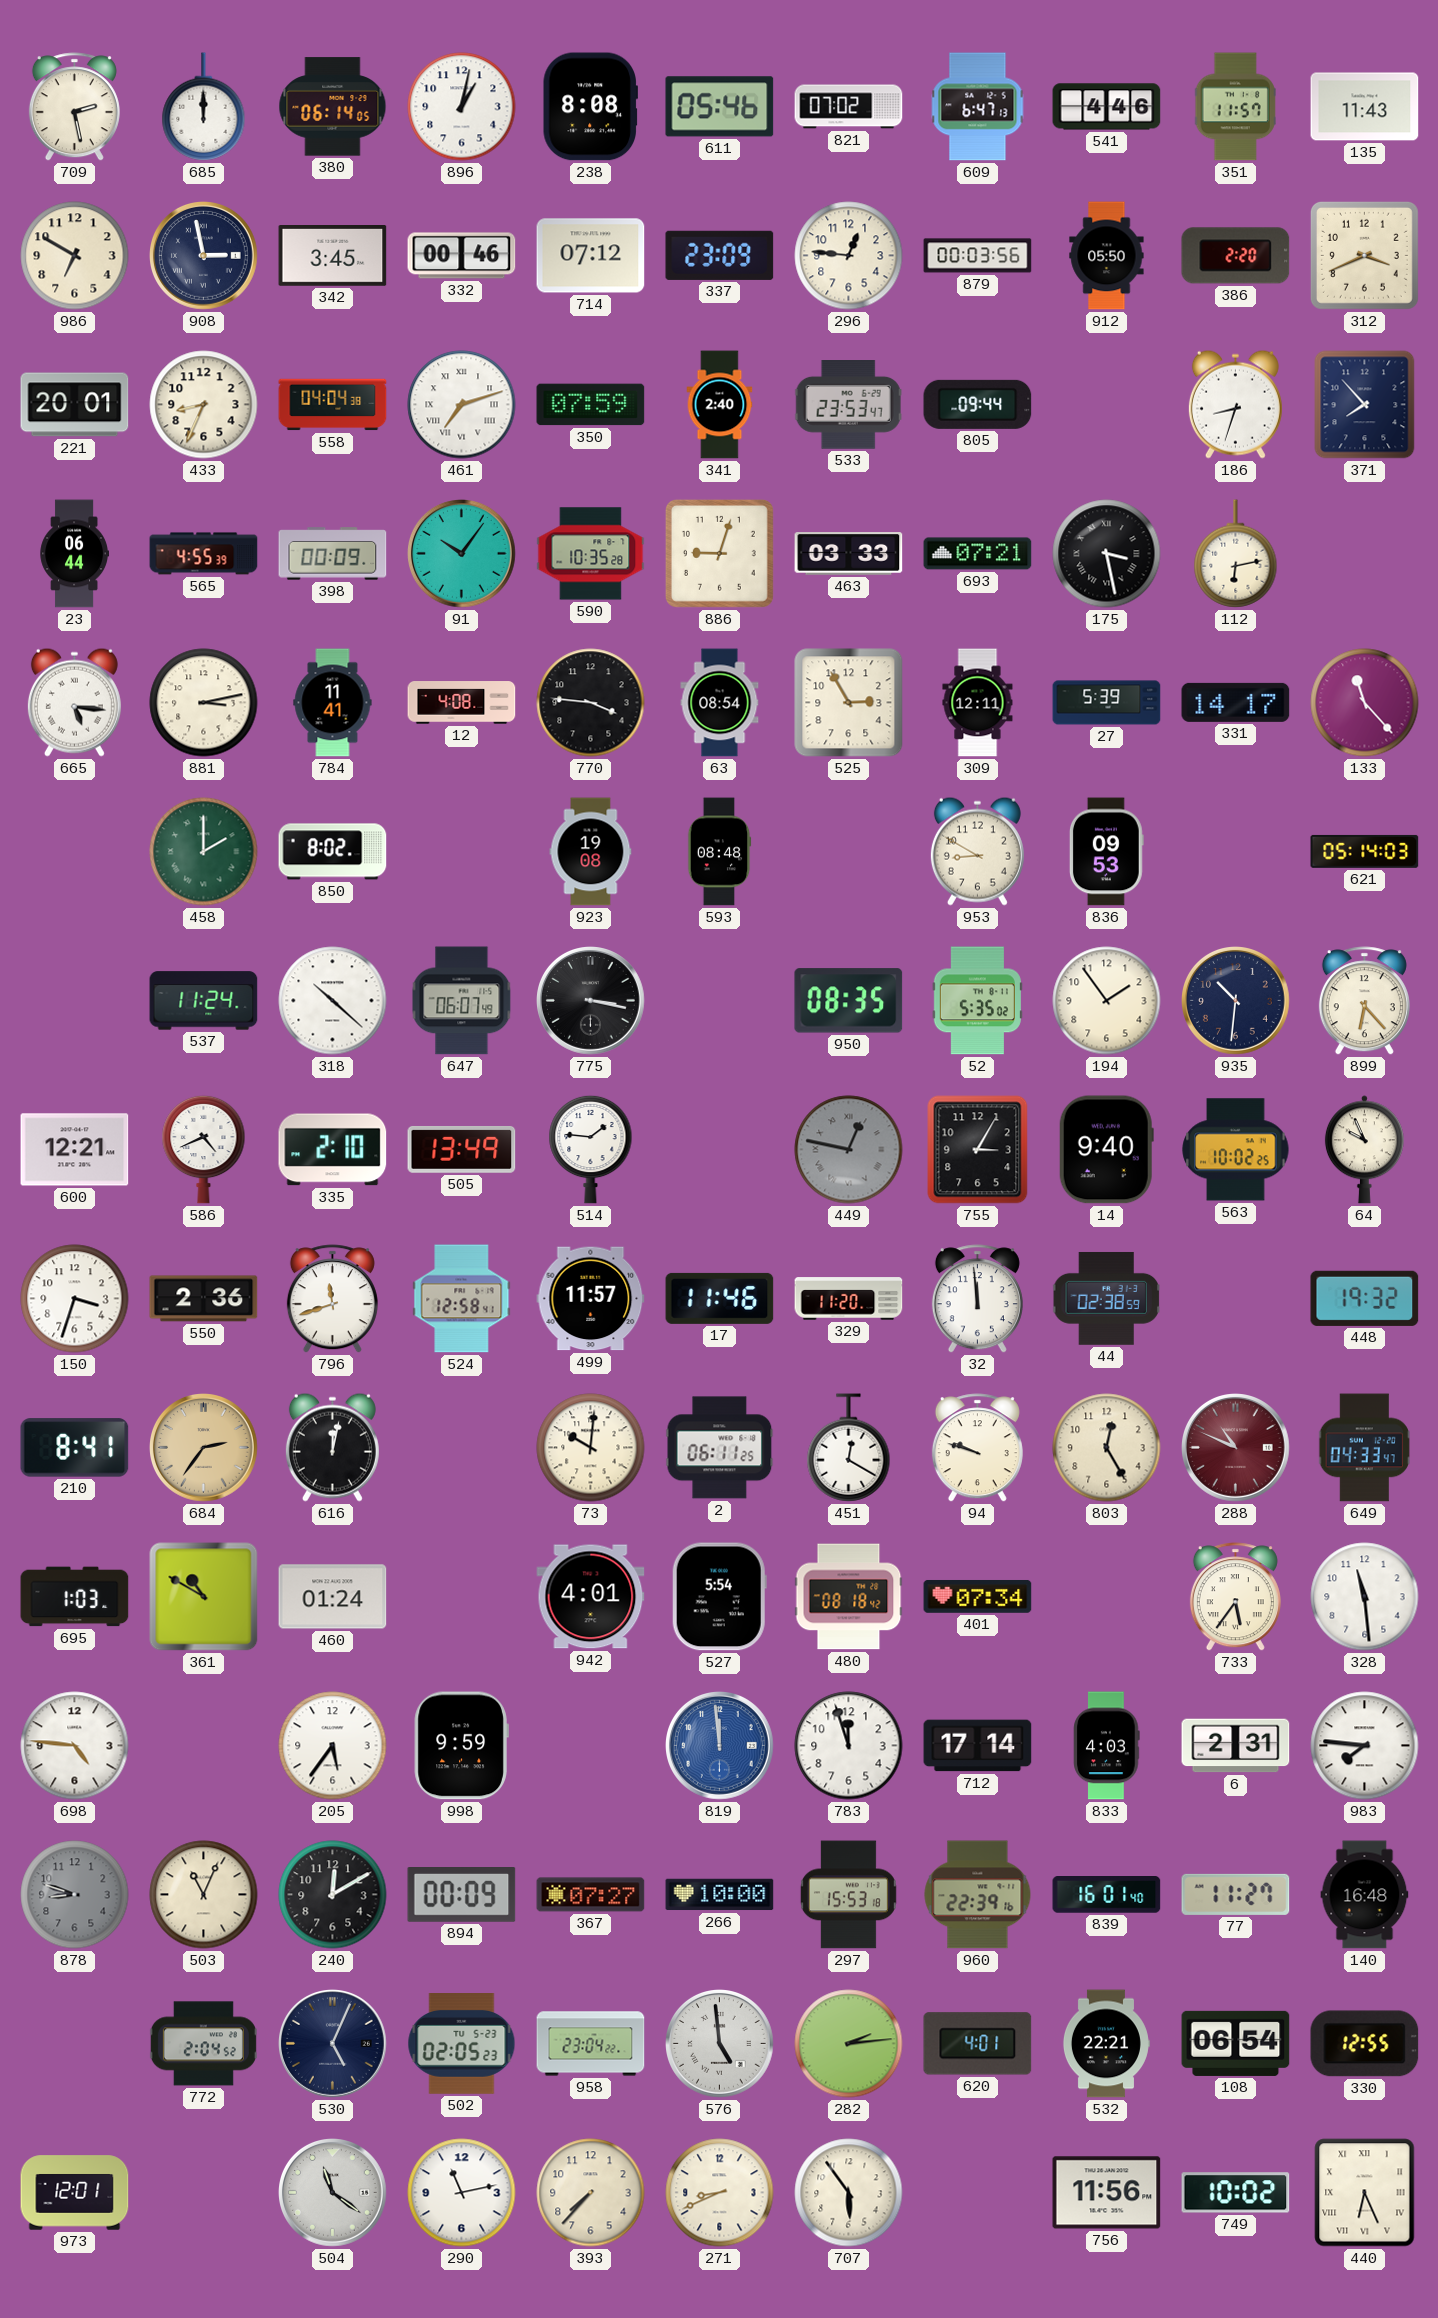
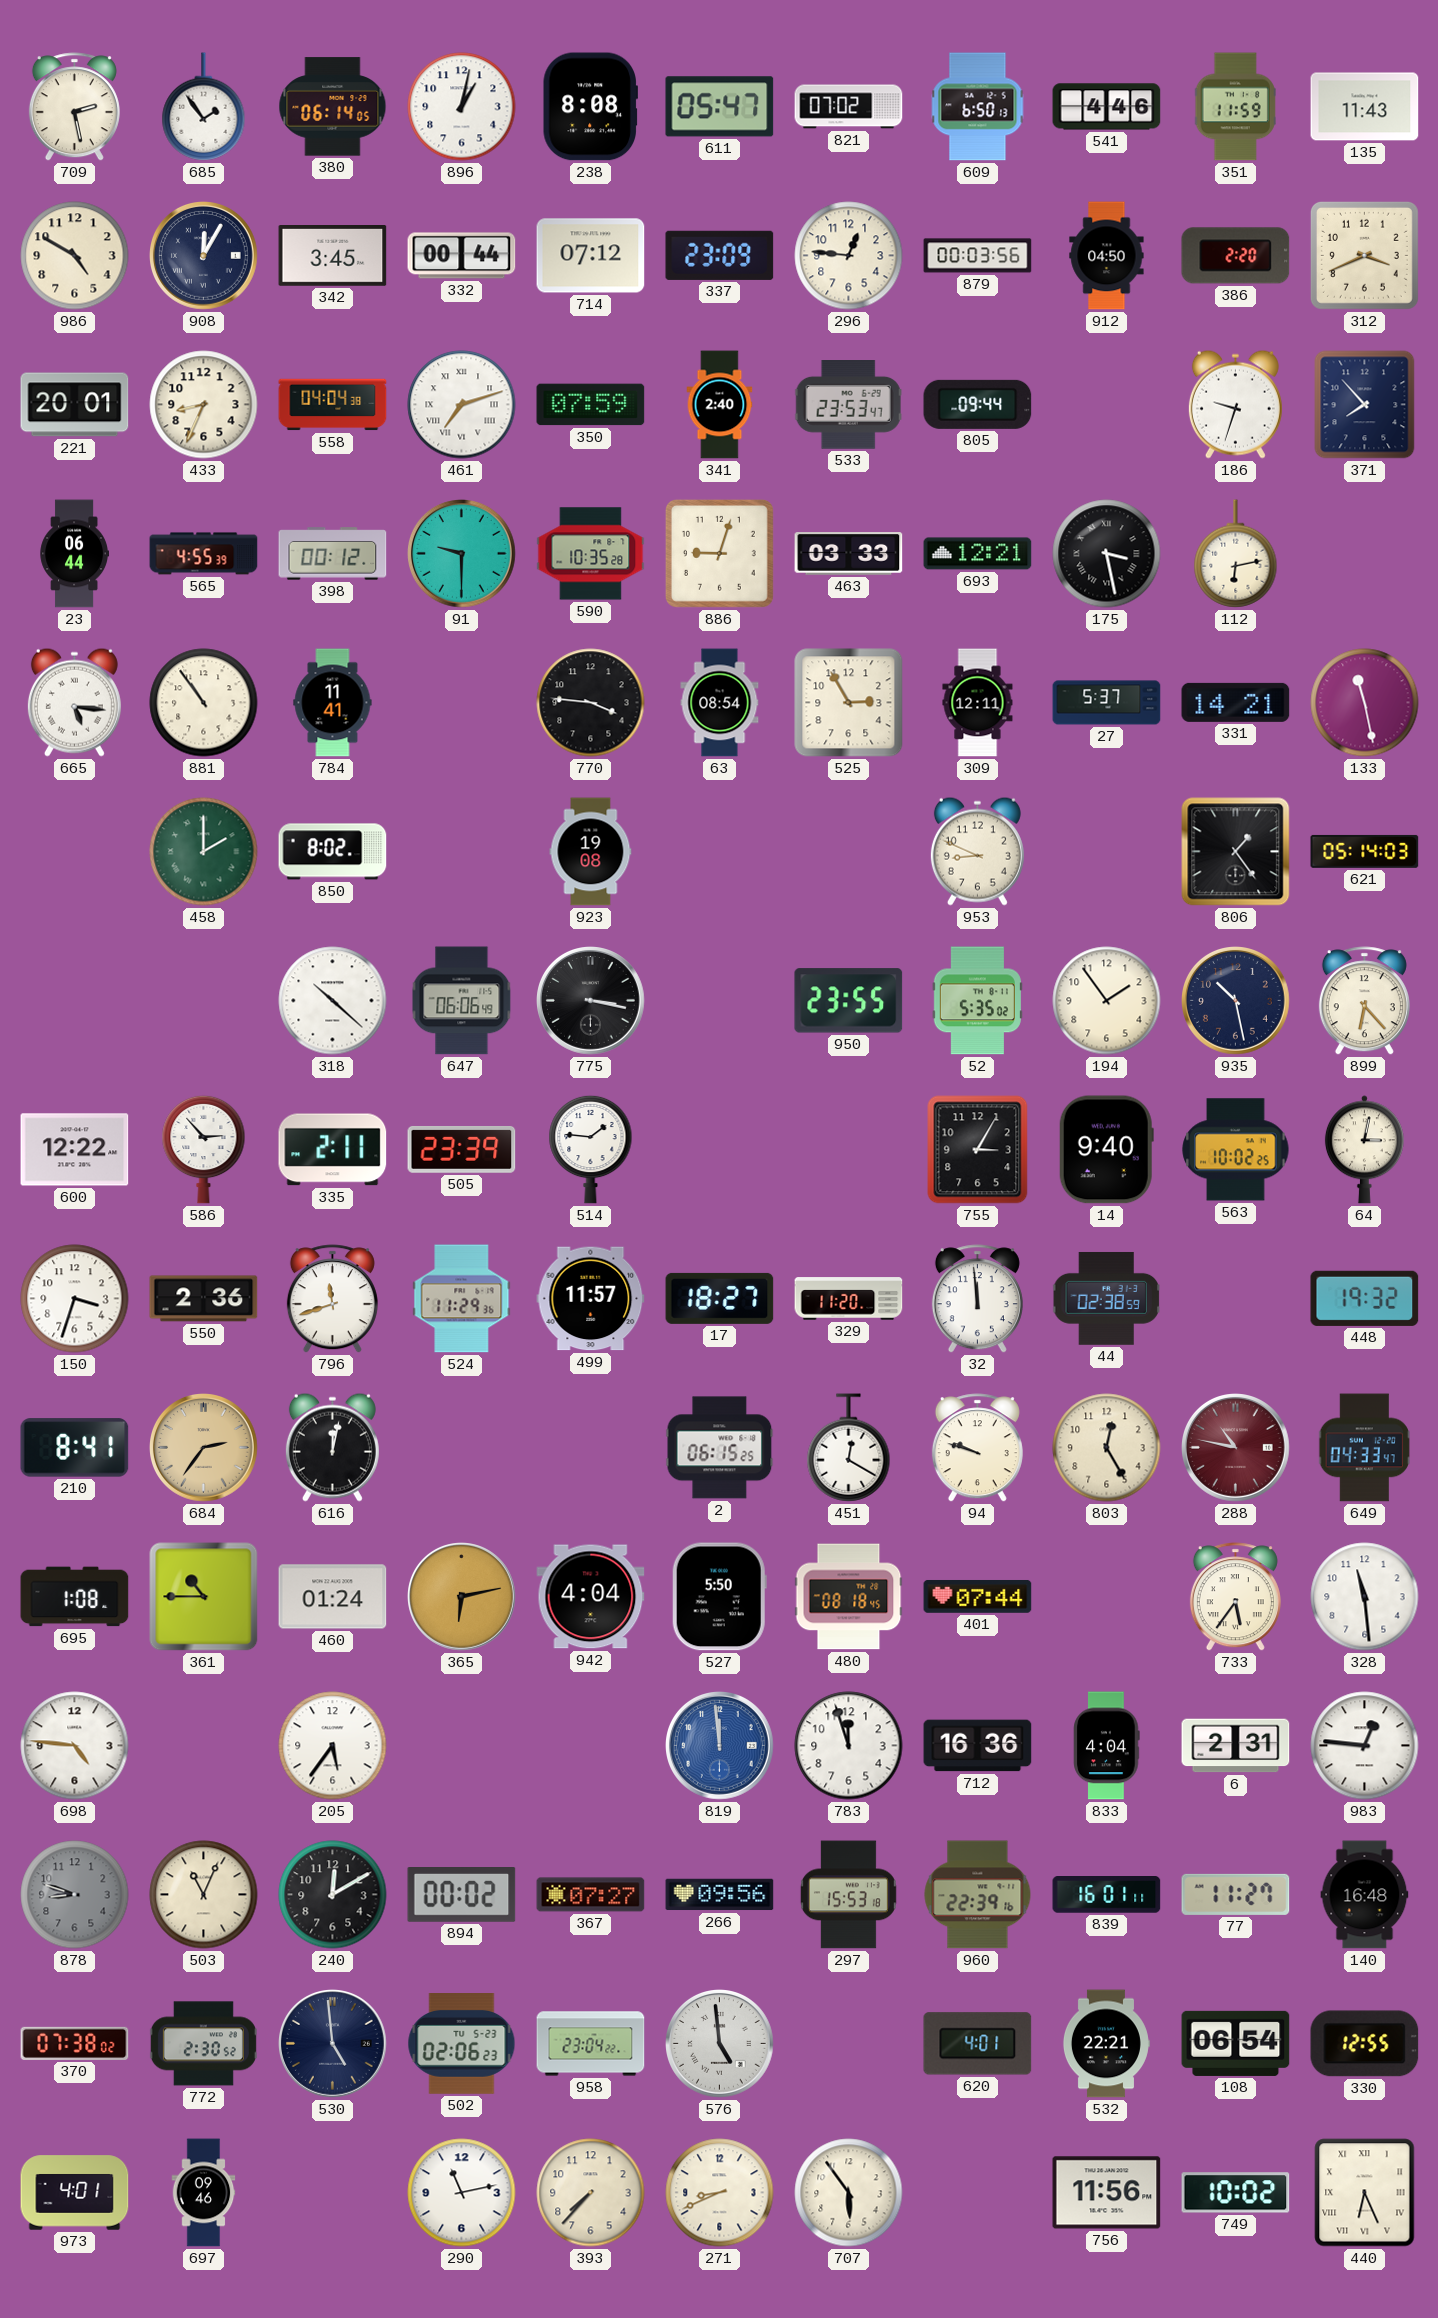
685: 12:00 -> 1:54
611: 05:46 -> 05:47
609: 6:47 -> 6:50
351: 11:57 -> 11:59
986: 6:50 -> 4:50
908: 2:58 -> 12:05
332: 00:46 -> 00:44
912: 05:50 -> 04:50
186: 8:33 -> 9:33
398: 00:09 -> 00:12
91: 10:06 -> 9:30
693: 07:21 -> 12:21
881: 3:13 -> 10:54
12: 4:08 -> none
27: 5:39 -> 5:37
331: 14:17 -> 14:21
133: 11:23 -> 11:28
593: 08:48 -> none
953: 8:50 -> 8:49
836: 09:53 -> none
806: none -> 1:24
537: 11:24 -> none
647: 06:07 -> 06:06
950: 08:35 -> 23:55
935: 10:31 -> 10:28
600: 12:21 -> 12:22
586: 4:41 -> 2:53
335: 2:10 -> 2:11
505: 13:49 -> 23:39
449: 12:47 -> none
64: 9:56 -> 3:02
524: 12:58 -> 11:29
17: 11:46 -> 18:27
73: 10:01 -> none
2: 06:11 -> 06:15
288: 10:49 -> 10:47
695: 1:03 -> 1:08
361: 10:50 -> 10:45
365: none -> 6:13
942: 4:01 -> 4:04
527: 5:54 -> 5:50
480: 08:18:42 -> 08:18:45
401: 07:34 -> 07:44
998: 9:59 -> none
712: 17:14 -> 16:36
833: 4:03 -> 4:04
983: 7:46 -> 12:46
894: 00:09 -> 00:02
266: 10:00 -> 09:56
839: 16:01:40 -> 16:01:11
370: none -> 07:38
772: 2:04 -> 2:30
530: 5:04 -> 4:59
502: 02:05 -> 02:06
282: 2:14 -> none
973: 12:01 -> 4:01
697: none -> 09:46
504: 11:21 -> none
